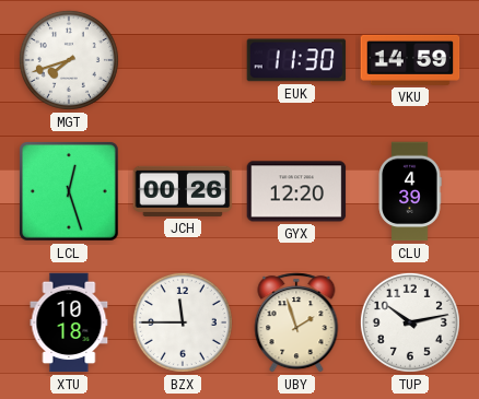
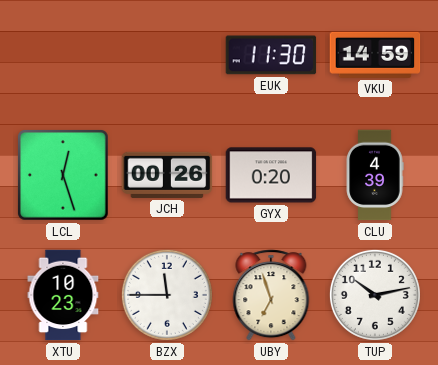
MGT: 7:42 -> none
GYX: 12:20 -> 0:20
XTU: 10:18 -> 10:23
UBY: 1:57 -> 6:57
